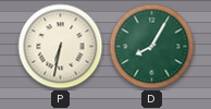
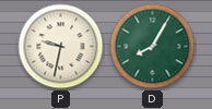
P: 6:32 -> 9:32
